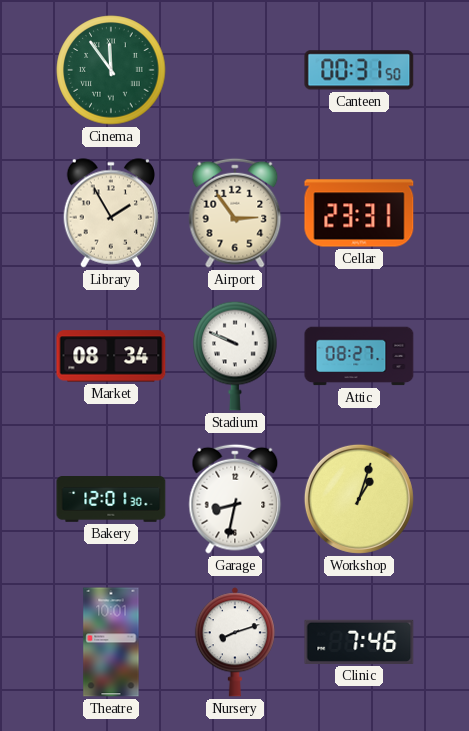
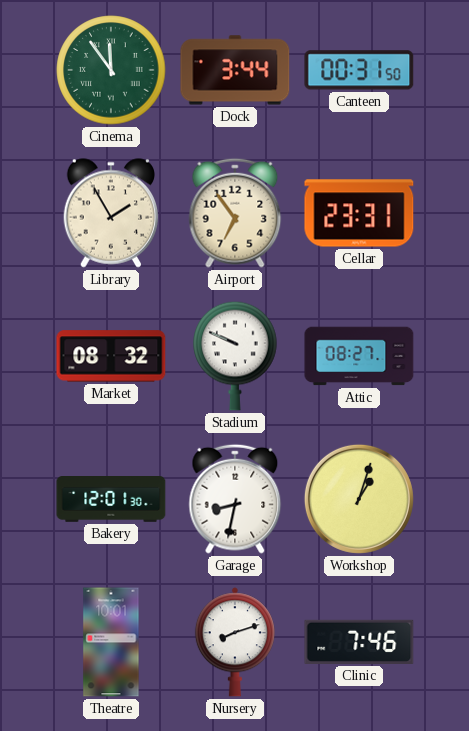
Dock: none -> 3:44
Airport: 2:54 -> 6:54
Market: 08:34 -> 08:32
